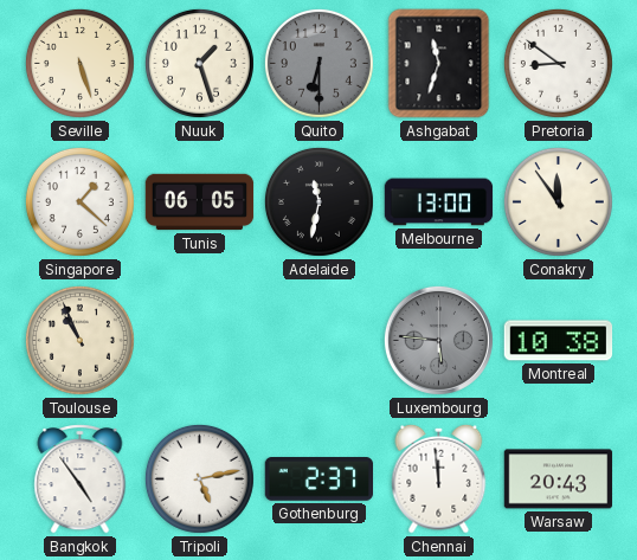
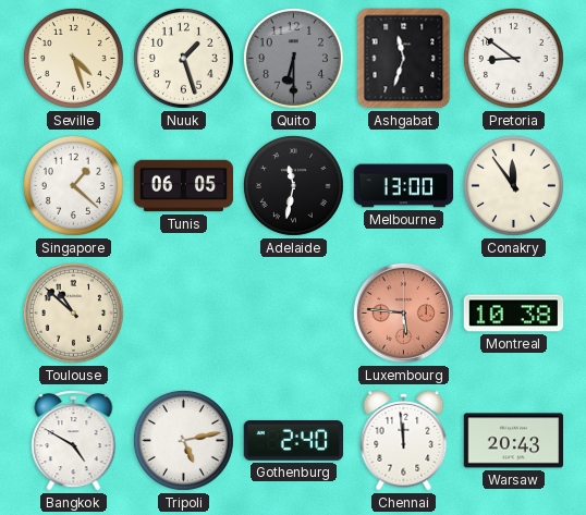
Seville: 5:27 -> 4:27
Toulouse: 10:56 -> 10:52
Luxembourg dial: grey -> salmon
Bangkok: 4:54 -> 4:50
Gothenburg: 2:37 -> 2:40
